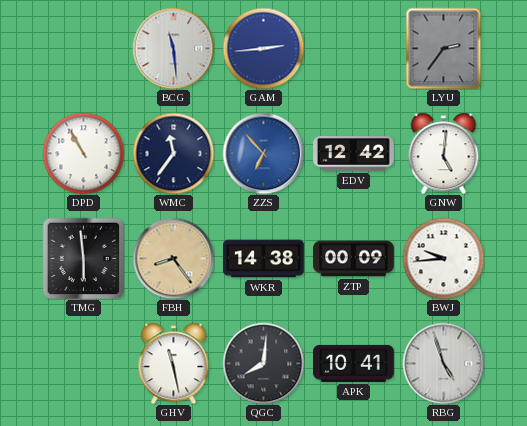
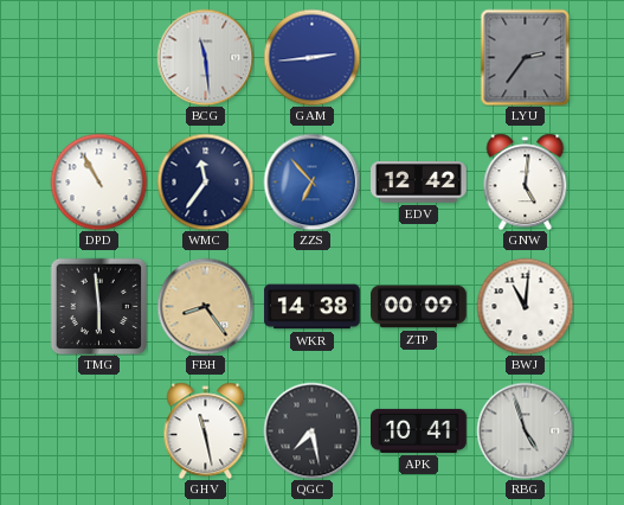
BWJ: 9:44 -> 11:01
QGC: 8:01 -> 7:28
